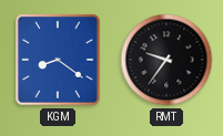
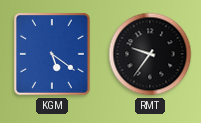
KGM: 8:21 -> 5:21
